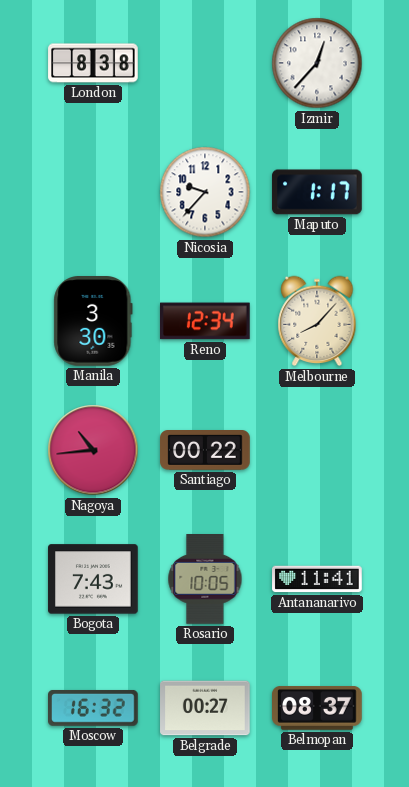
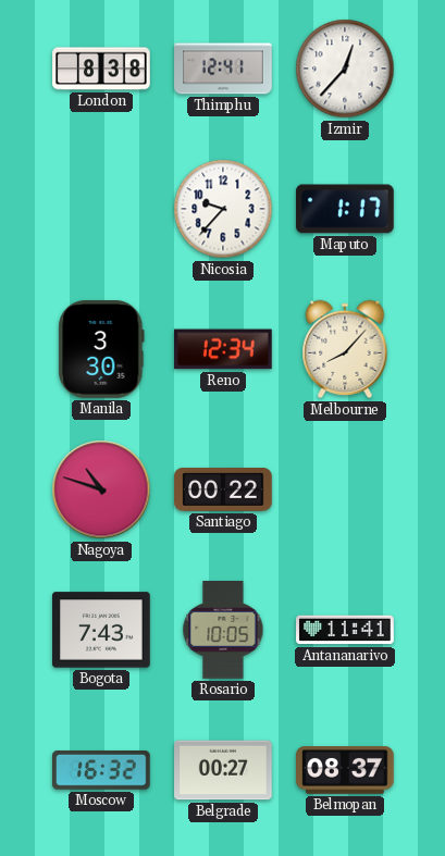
Thimphu: none -> 12:41
Nagoya: 10:44 -> 10:48
